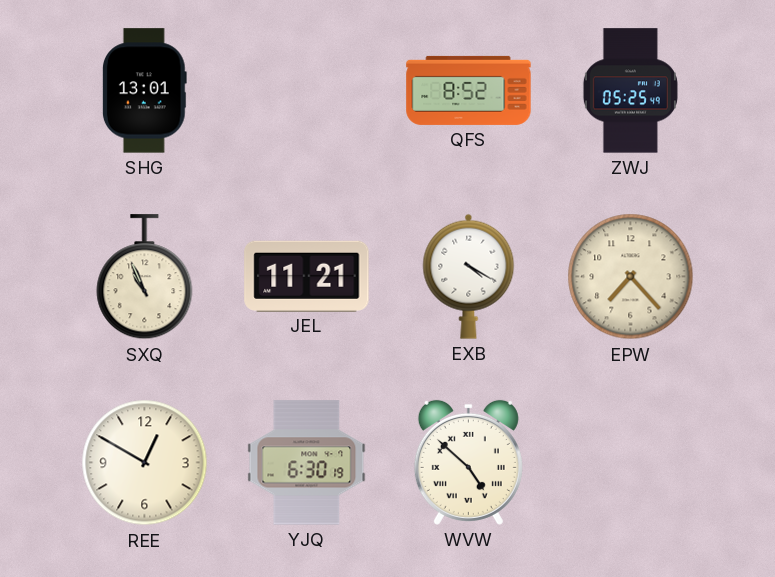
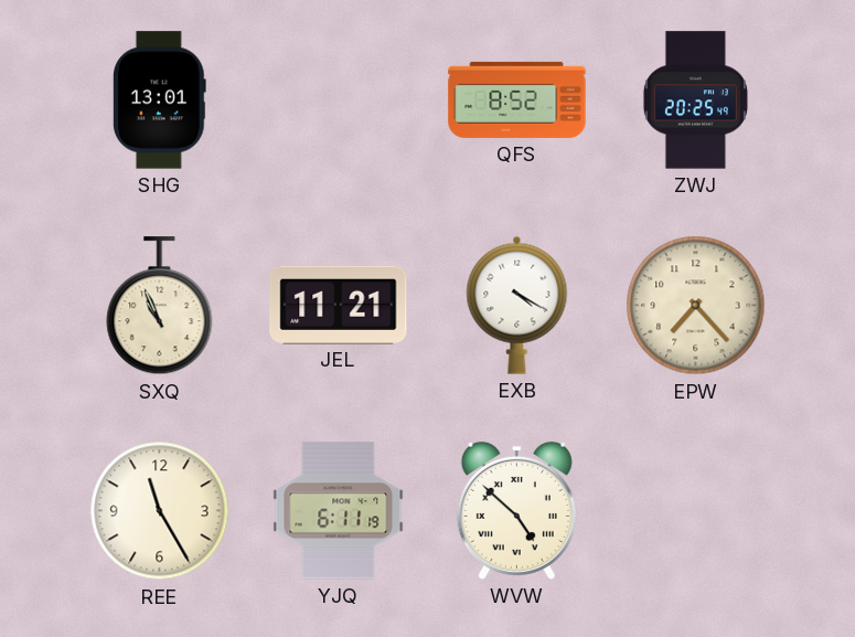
ZWJ: 05:25 -> 20:25
REE: 12:50 -> 11:25
YJQ: 6:30 -> 6:11
